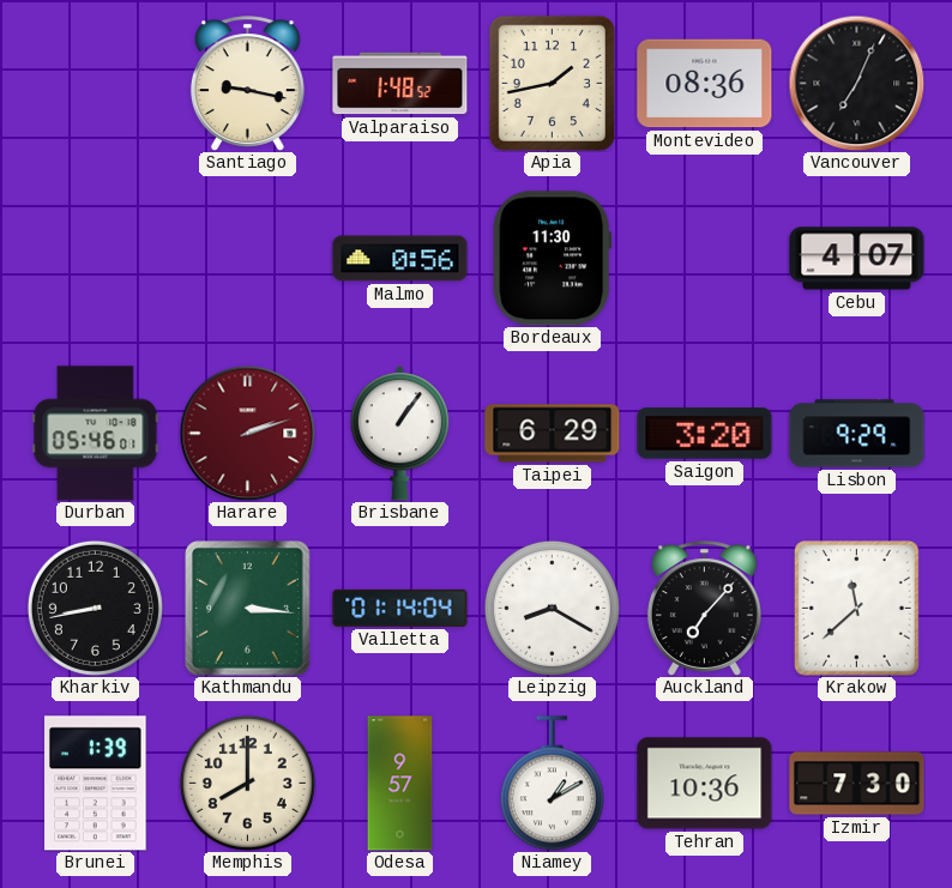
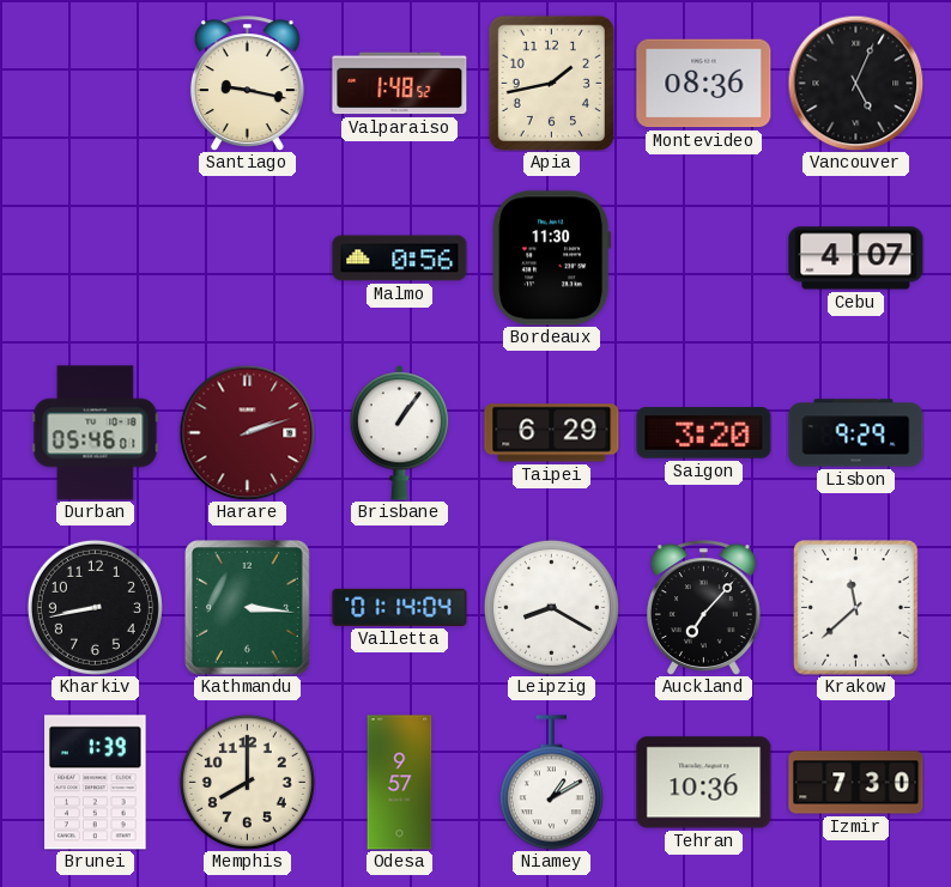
Vancouver: 7:04 -> 5:04
